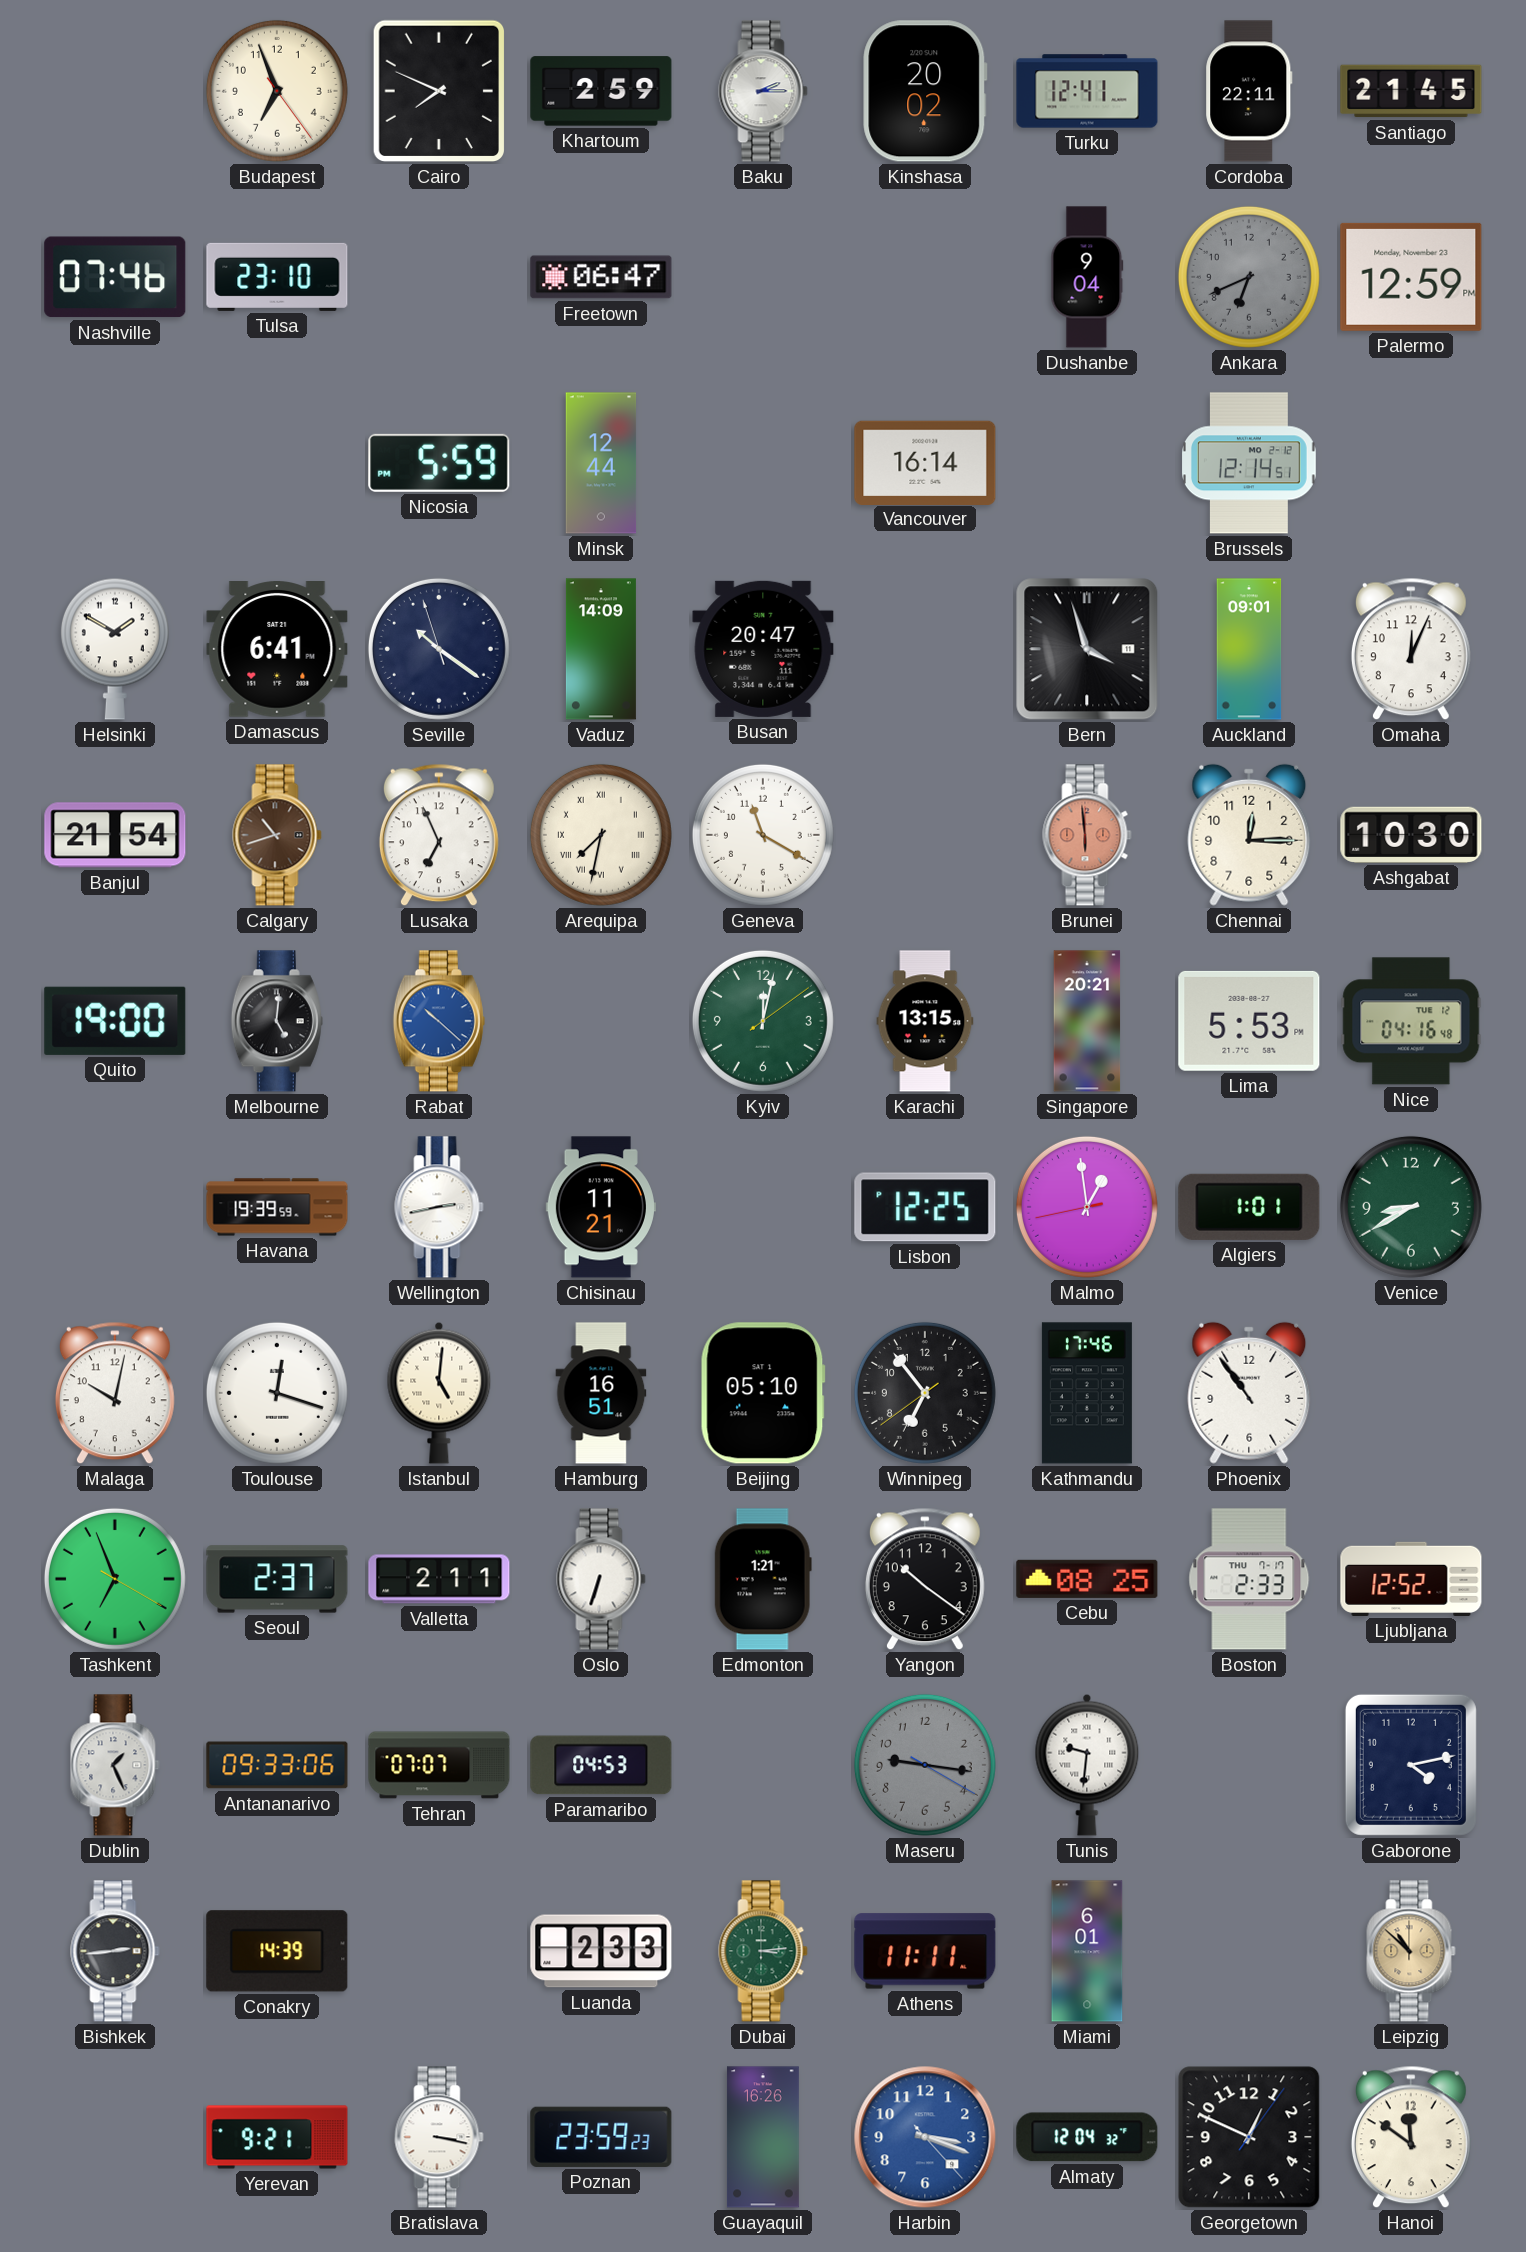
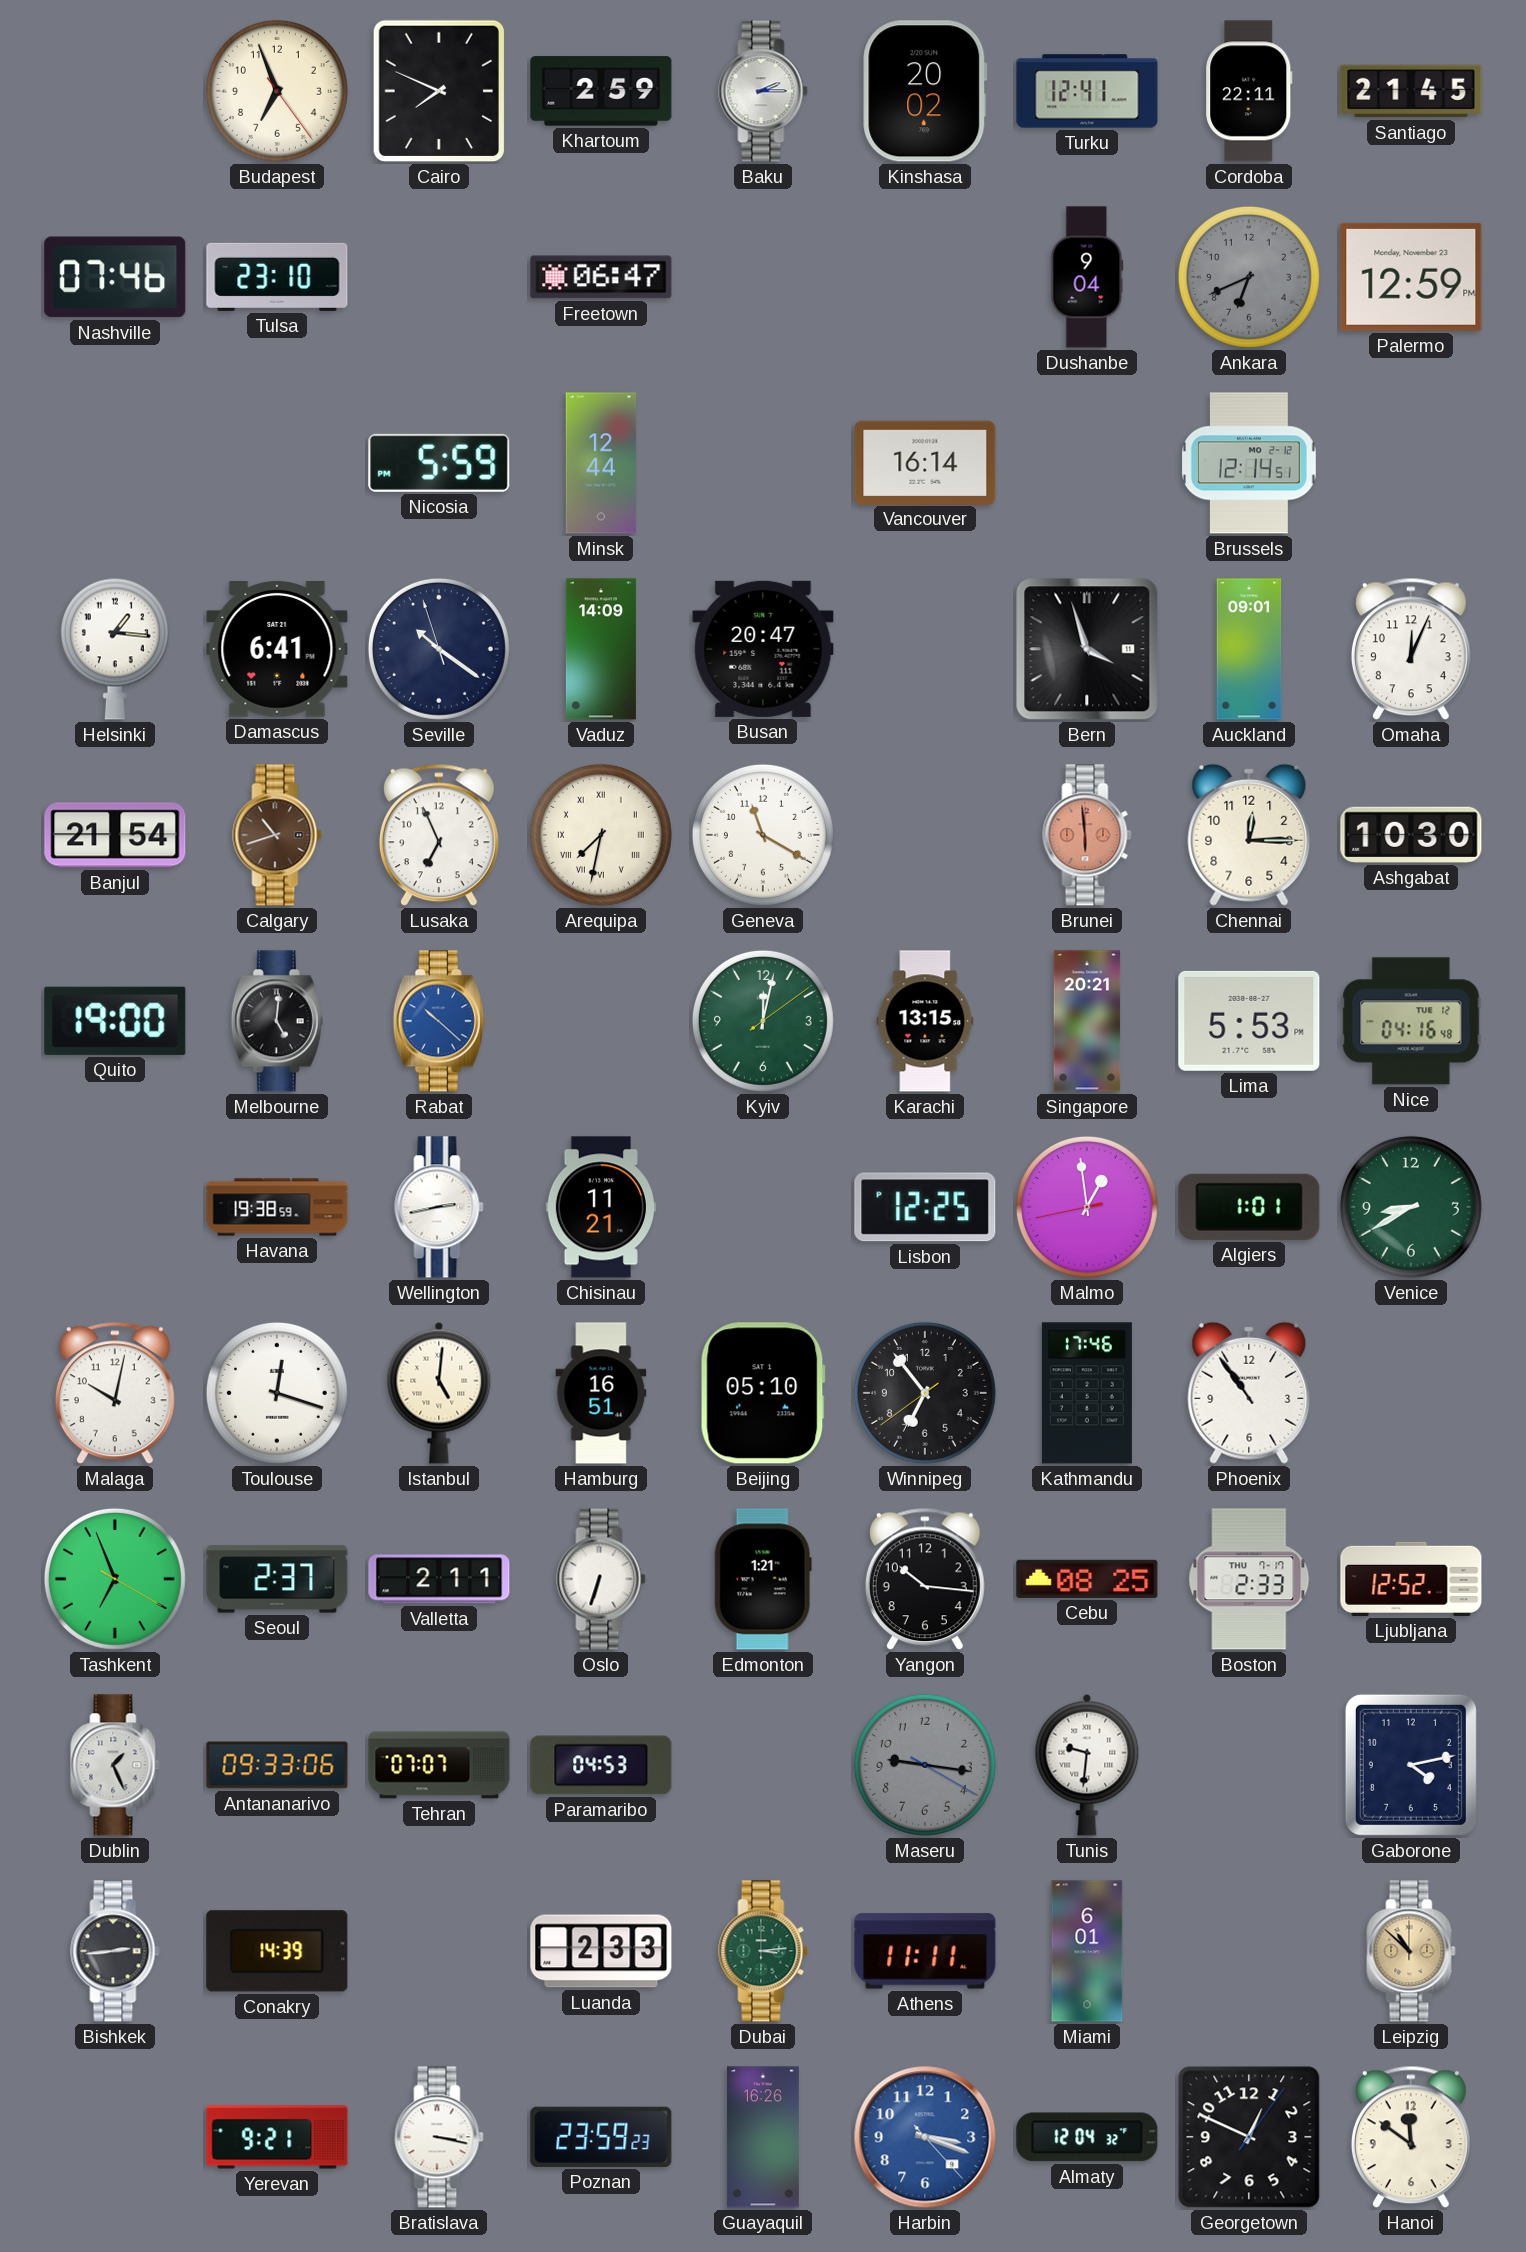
Helsinki: 1:50 -> 1:16
Havana: 19:39 -> 19:38
Yangon: 10:21 -> 10:16
